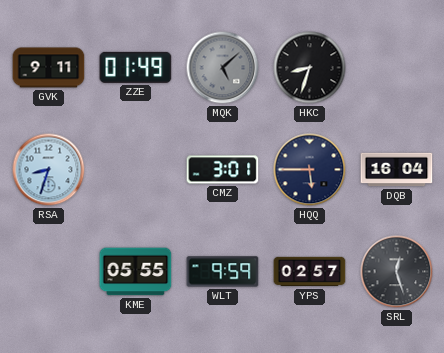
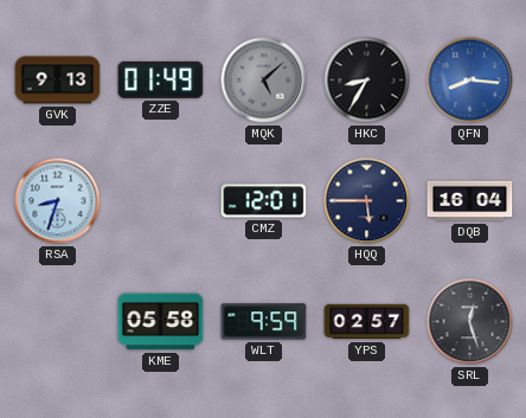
GVK: 9:11 -> 9:13
HKC: 8:33 -> 8:35
QFN: none -> 8:16
CMZ: 3:01 -> 12:01
KME: 05:55 -> 05:58
